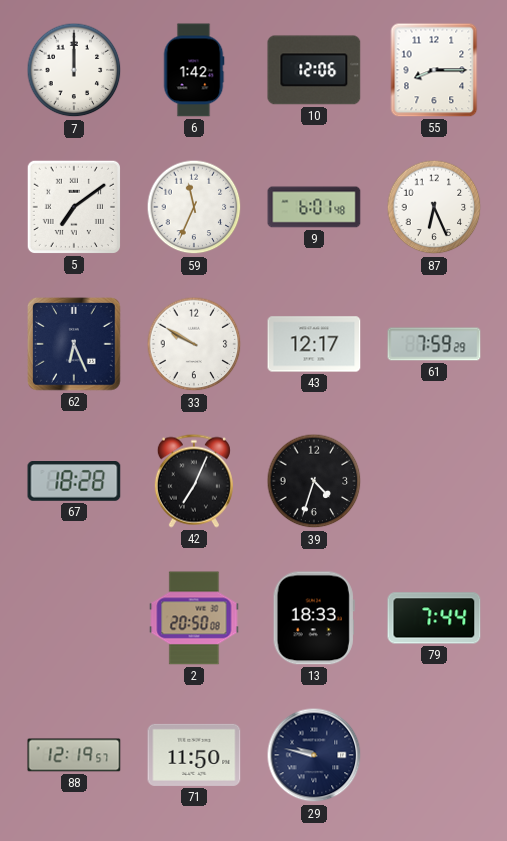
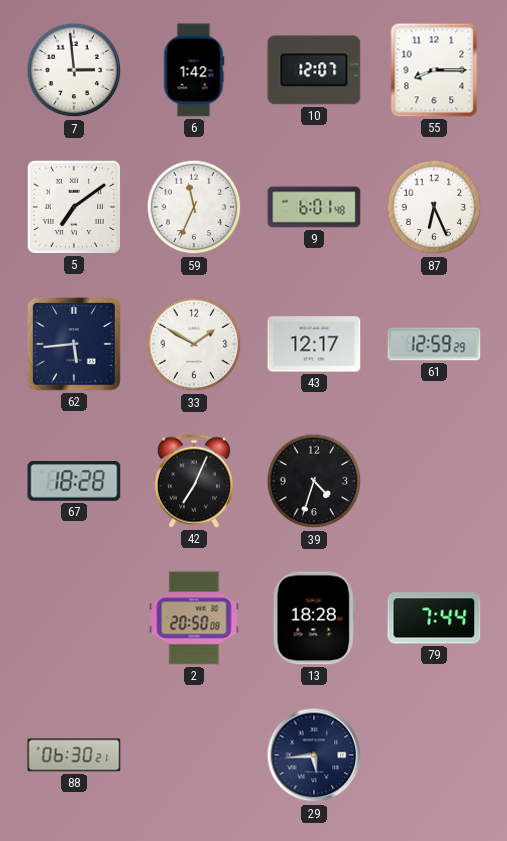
7: 12:00 -> 2:59
10: 12:06 -> 12:07
62: 6:26 -> 5:44
33: 9:50 -> 1:50
61: 7:59 -> 12:59
13: 18:33 -> 18:28
88: 12:19 -> 06:30
71: 11:50 -> none
29: 9:47 -> 5:44
